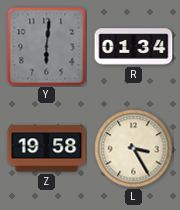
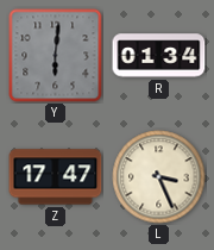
Z: 19:58 -> 17:47
L: 3:25 -> 3:26
